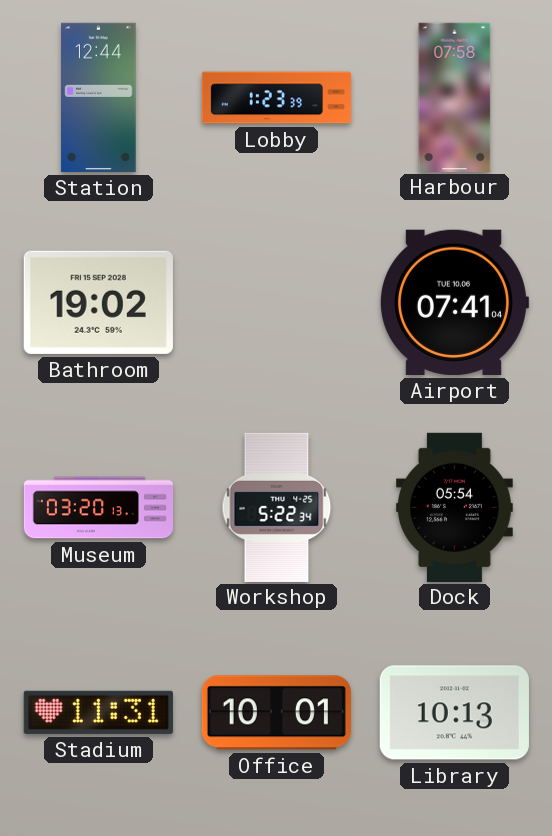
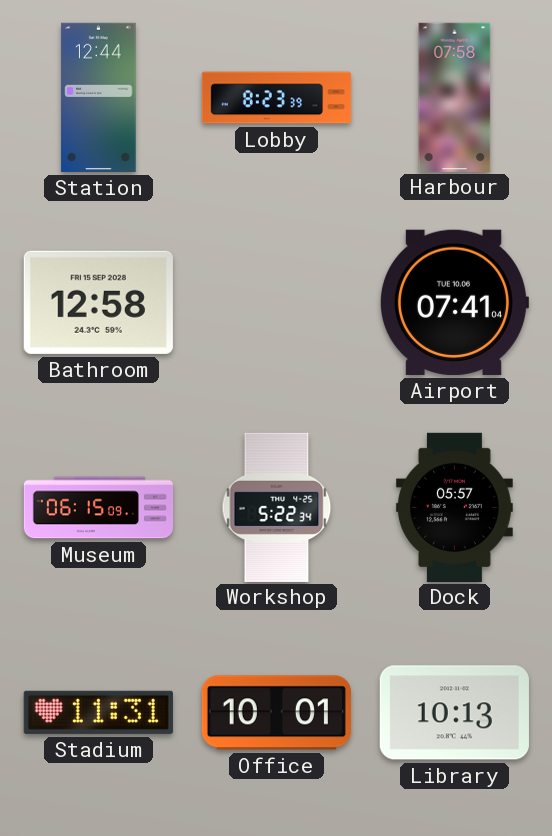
Lobby: 1:23 -> 8:23
Bathroom: 19:02 -> 12:58
Museum: 03:20 -> 06:15
Dock: 05:54 -> 05:57
